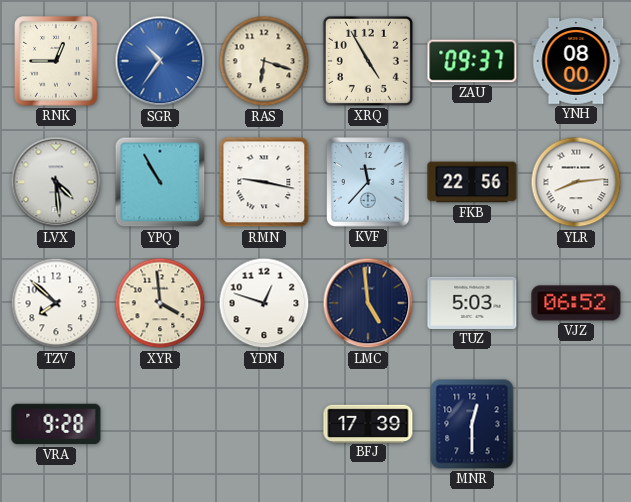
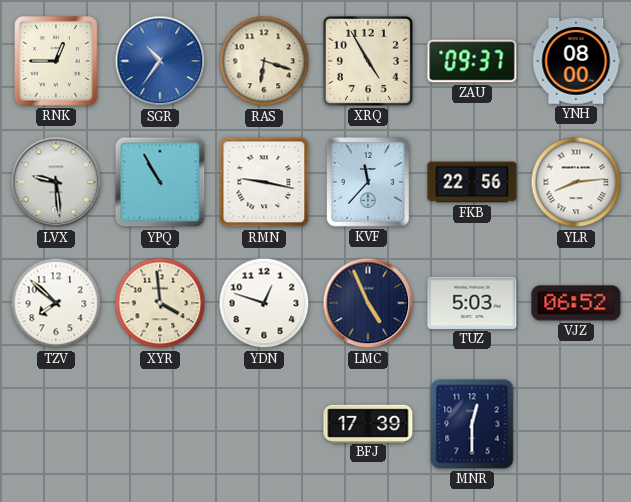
LVX: 4:29 -> 9:29
LMC: 4:59 -> 4:56
VRA: 9:28 -> none
